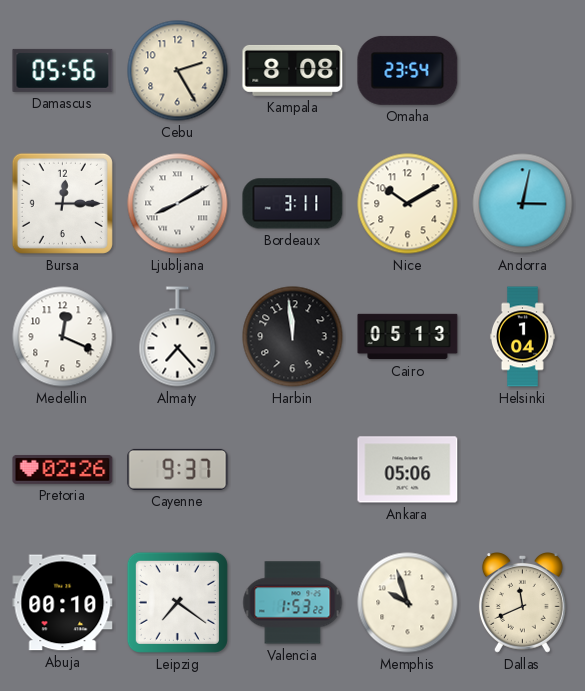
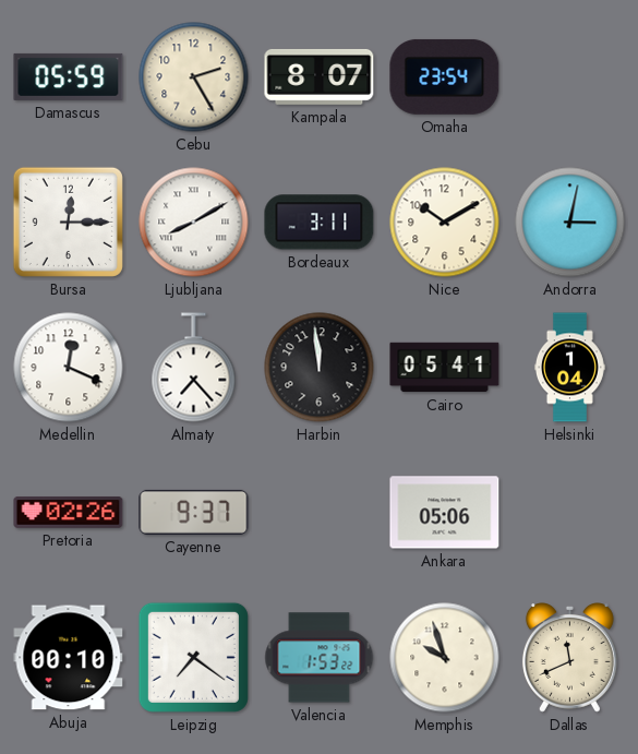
Damascus: 05:56 -> 05:59
Kampala: 8:08 -> 8:07
Cairo: 05:13 -> 05:41
